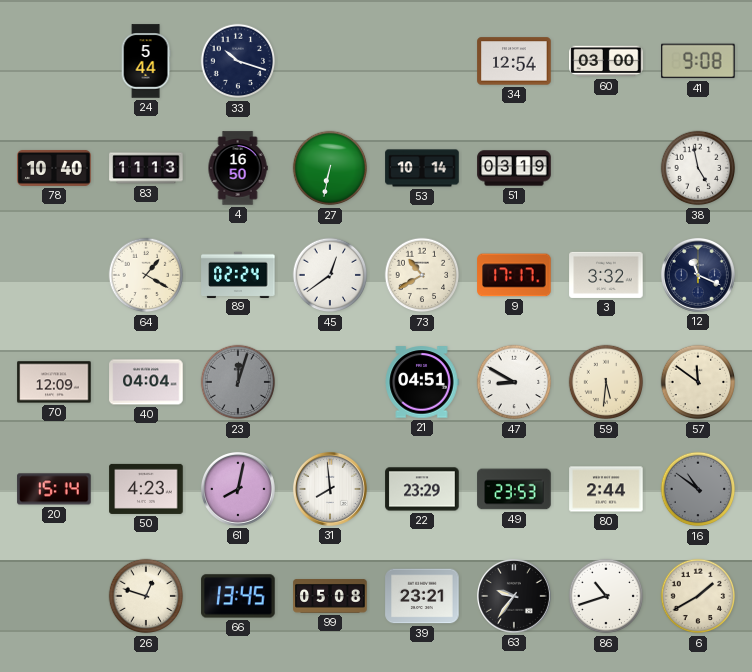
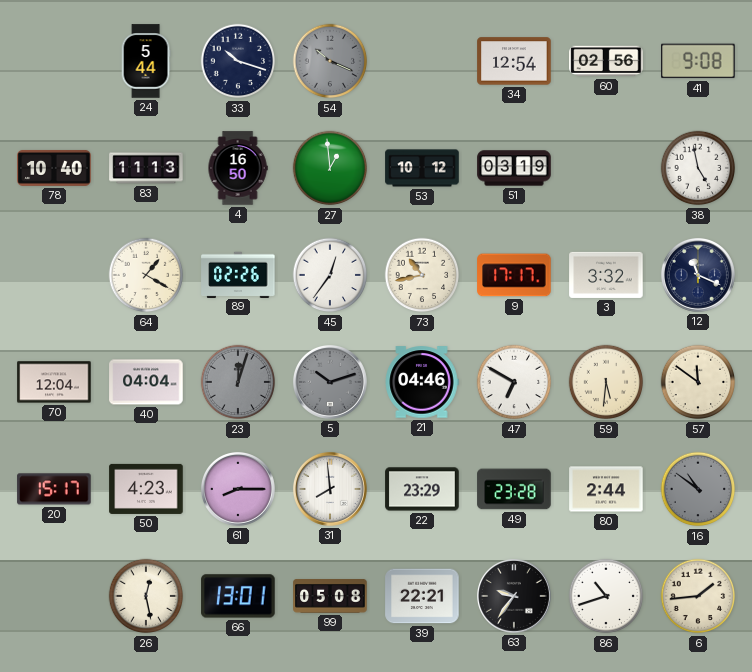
54: none -> 10:19
60: 03:00 -> 02:56
27: 6:32 -> 12:59
53: 10:14 -> 10:12
89: 02:24 -> 02:26
45: 12:39 -> 12:36
73: 10:40 -> 10:43
70: 12:09 -> 12:04
5: none -> 10:12
21: 04:51 -> 04:46
47: 8:50 -> 6:50
20: 15:14 -> 15:17
61: 8:02 -> 8:15
49: 23:53 -> 23:28
26: 12:48 -> 12:28
66: 13:45 -> 13:01
39: 23:21 -> 22:21
6: 1:40 -> 1:44
